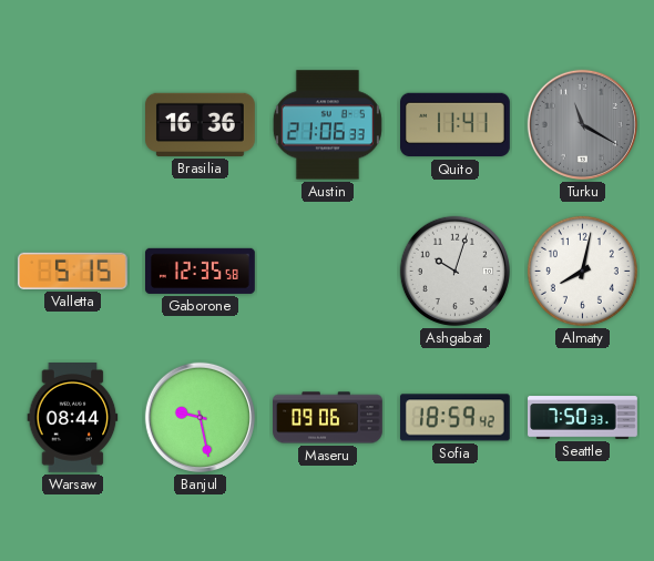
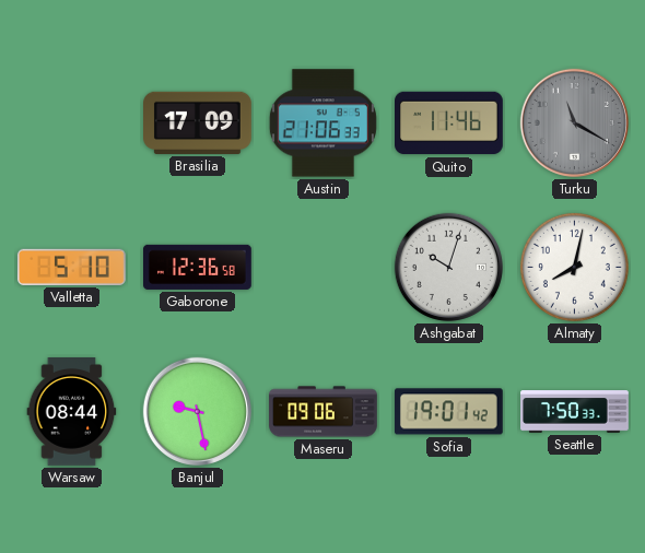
Brasilia: 16:36 -> 17:09
Quito: 11:41 -> 11:46
Valletta: 5:15 -> 5:10
Gaborone: 12:35 -> 12:36
Sofia: 18:59 -> 19:01
